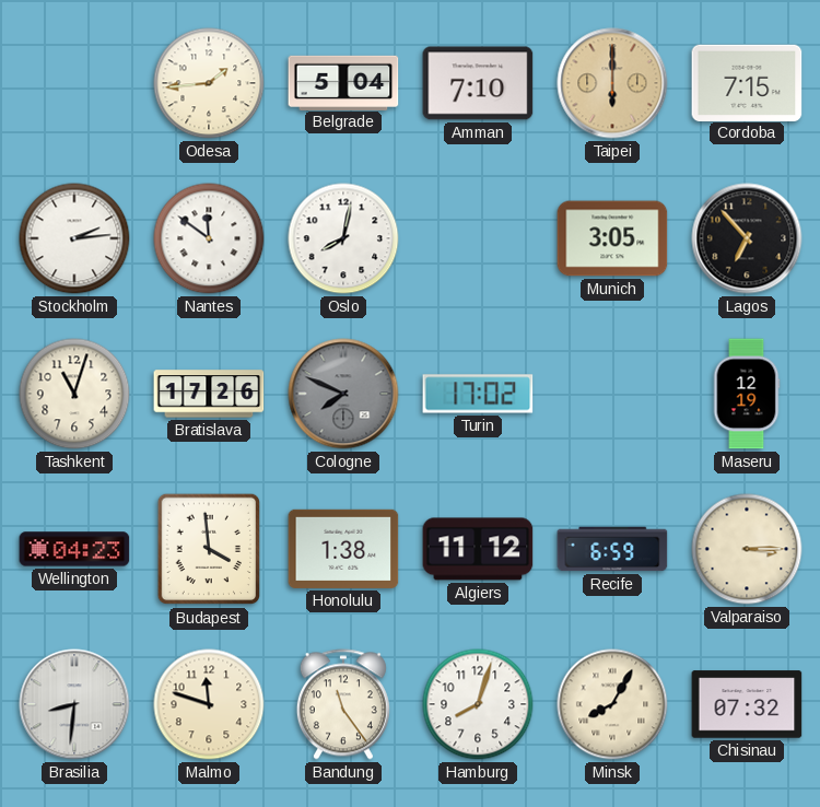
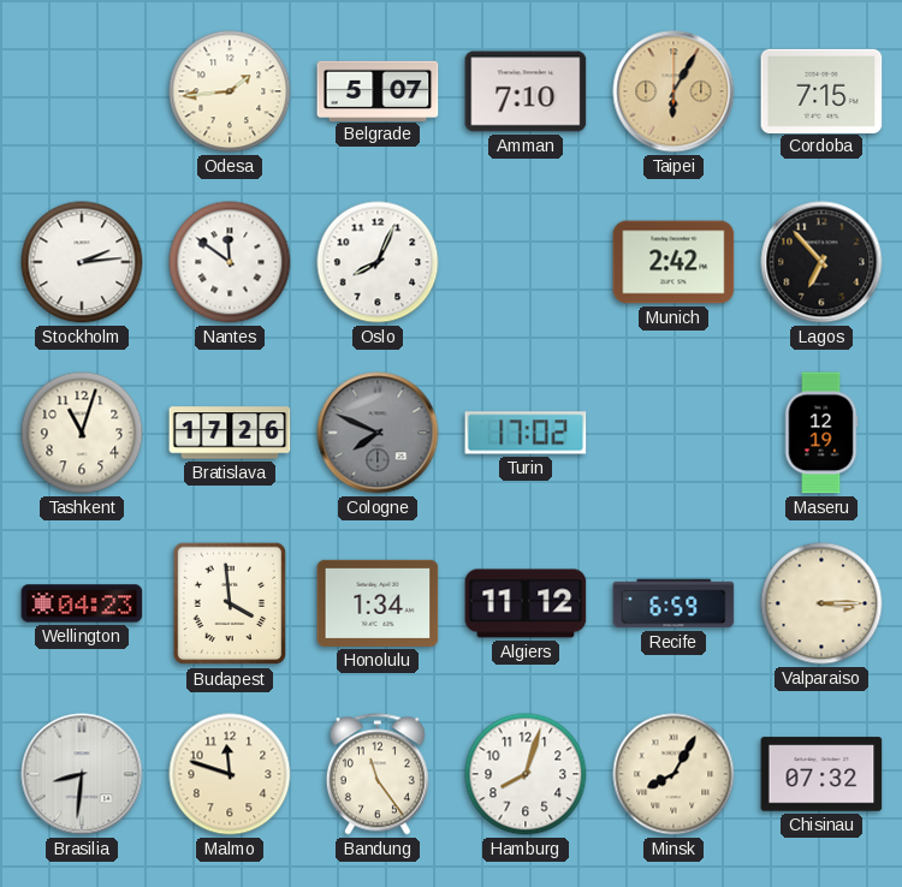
Belgrade: 5:04 -> 5:07
Taipei: 6:00 -> 6:05
Oslo: 8:02 -> 8:04
Munich: 3:05 -> 2:42
Honolulu: 1:38 -> 1:34
